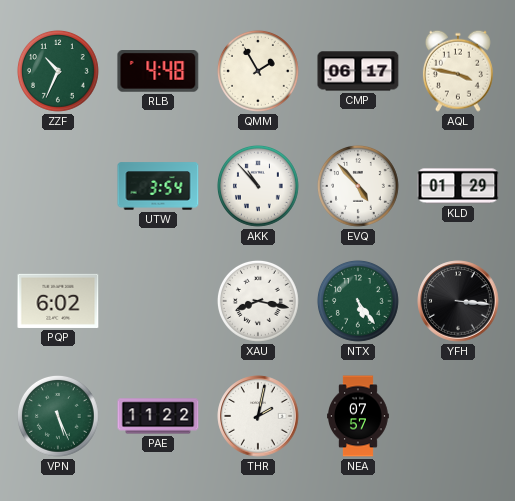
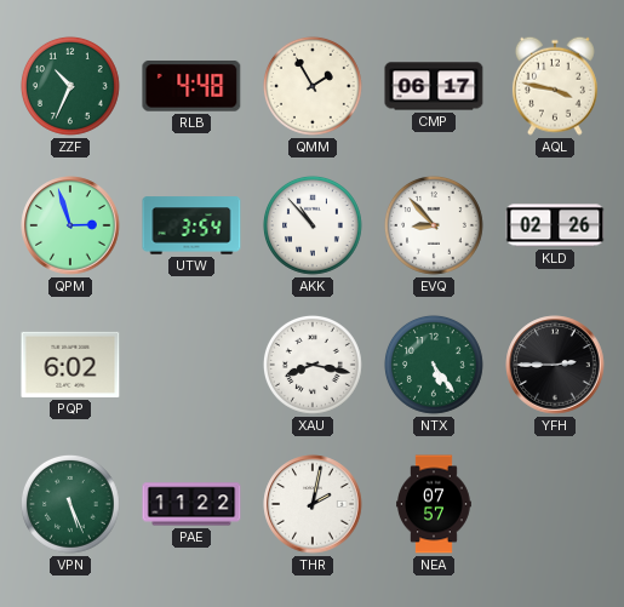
QPM: none -> 2:57
EVQ: 4:53 -> 8:53
KLD: 01:29 -> 02:26
YFH: 3:16 -> 2:45
